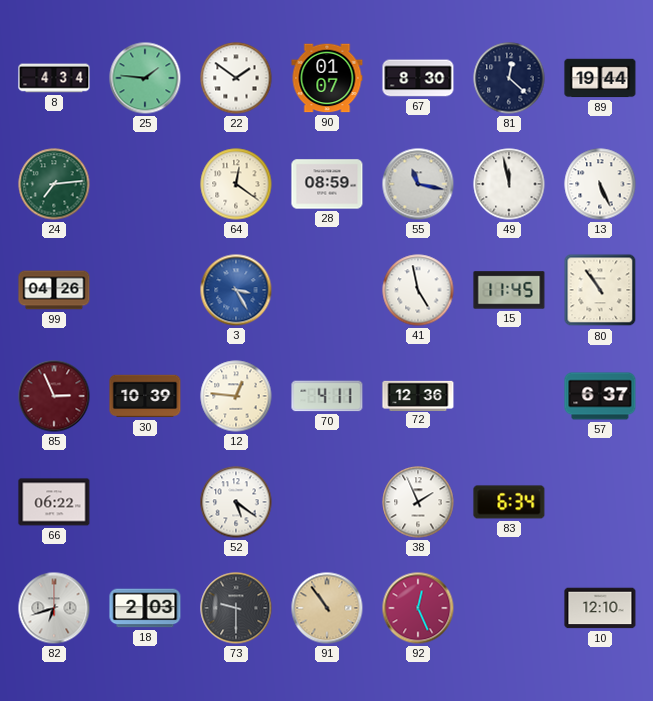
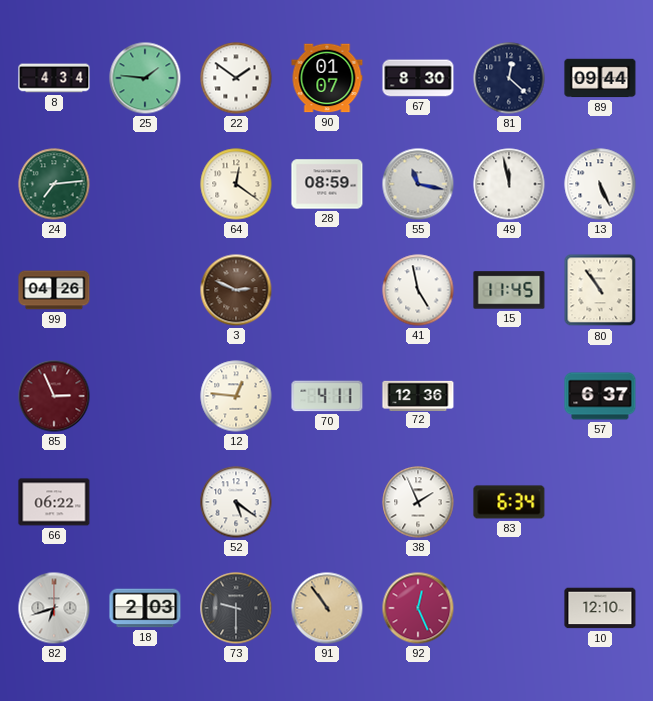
89: 19:44 -> 09:44
3: 3:25 -> 2:49
3 dial: blue -> brown
30: 10:39 -> none
